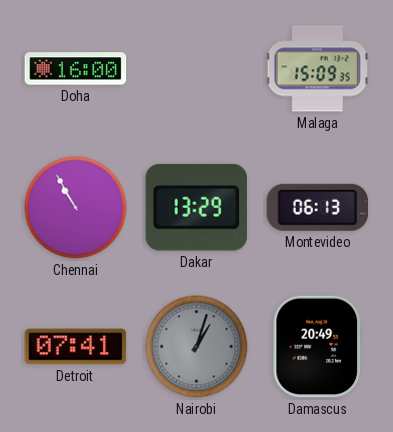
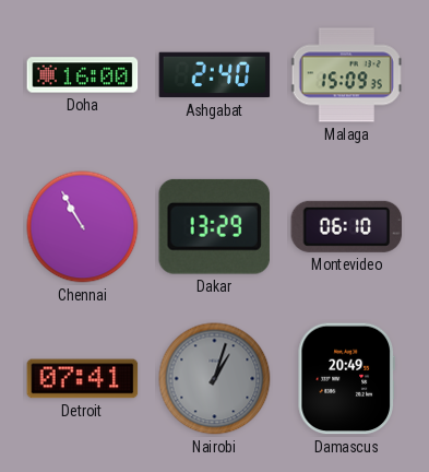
Ashgabat: none -> 2:40
Montevideo: 06:13 -> 06:10
